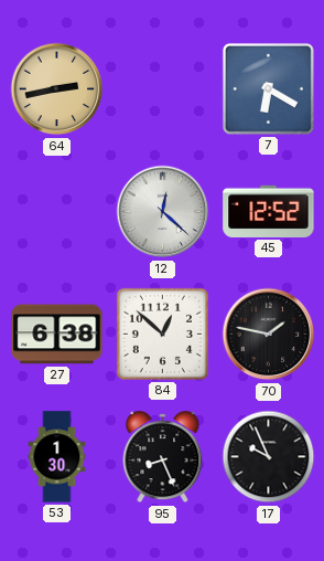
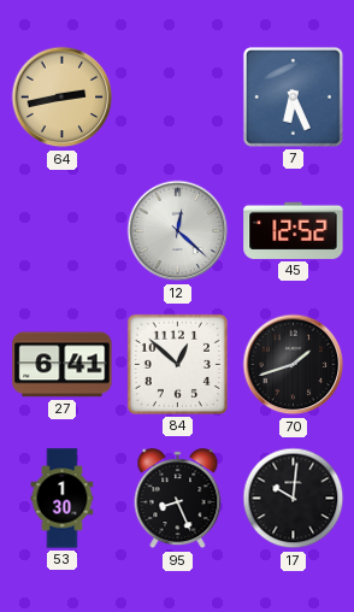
7: 6:20 -> 6:26
27: 6:38 -> 6:41
70: 1:47 -> 1:42
17: 9:56 -> 10:01
